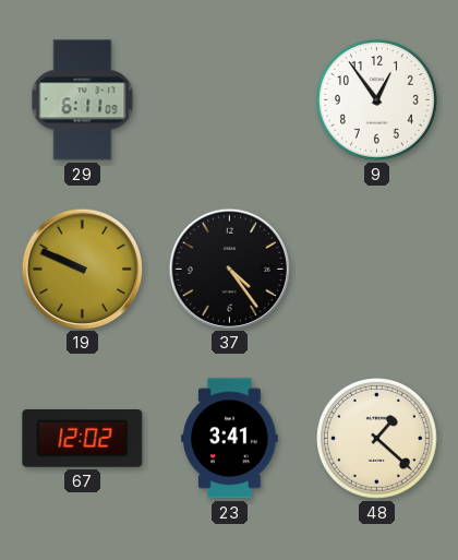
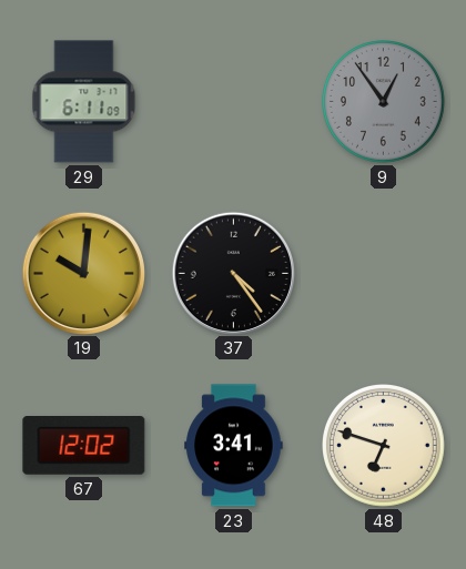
9 dial: white -> grey
19: 9:49 -> 10:01
48: 1:22 -> 6:48
